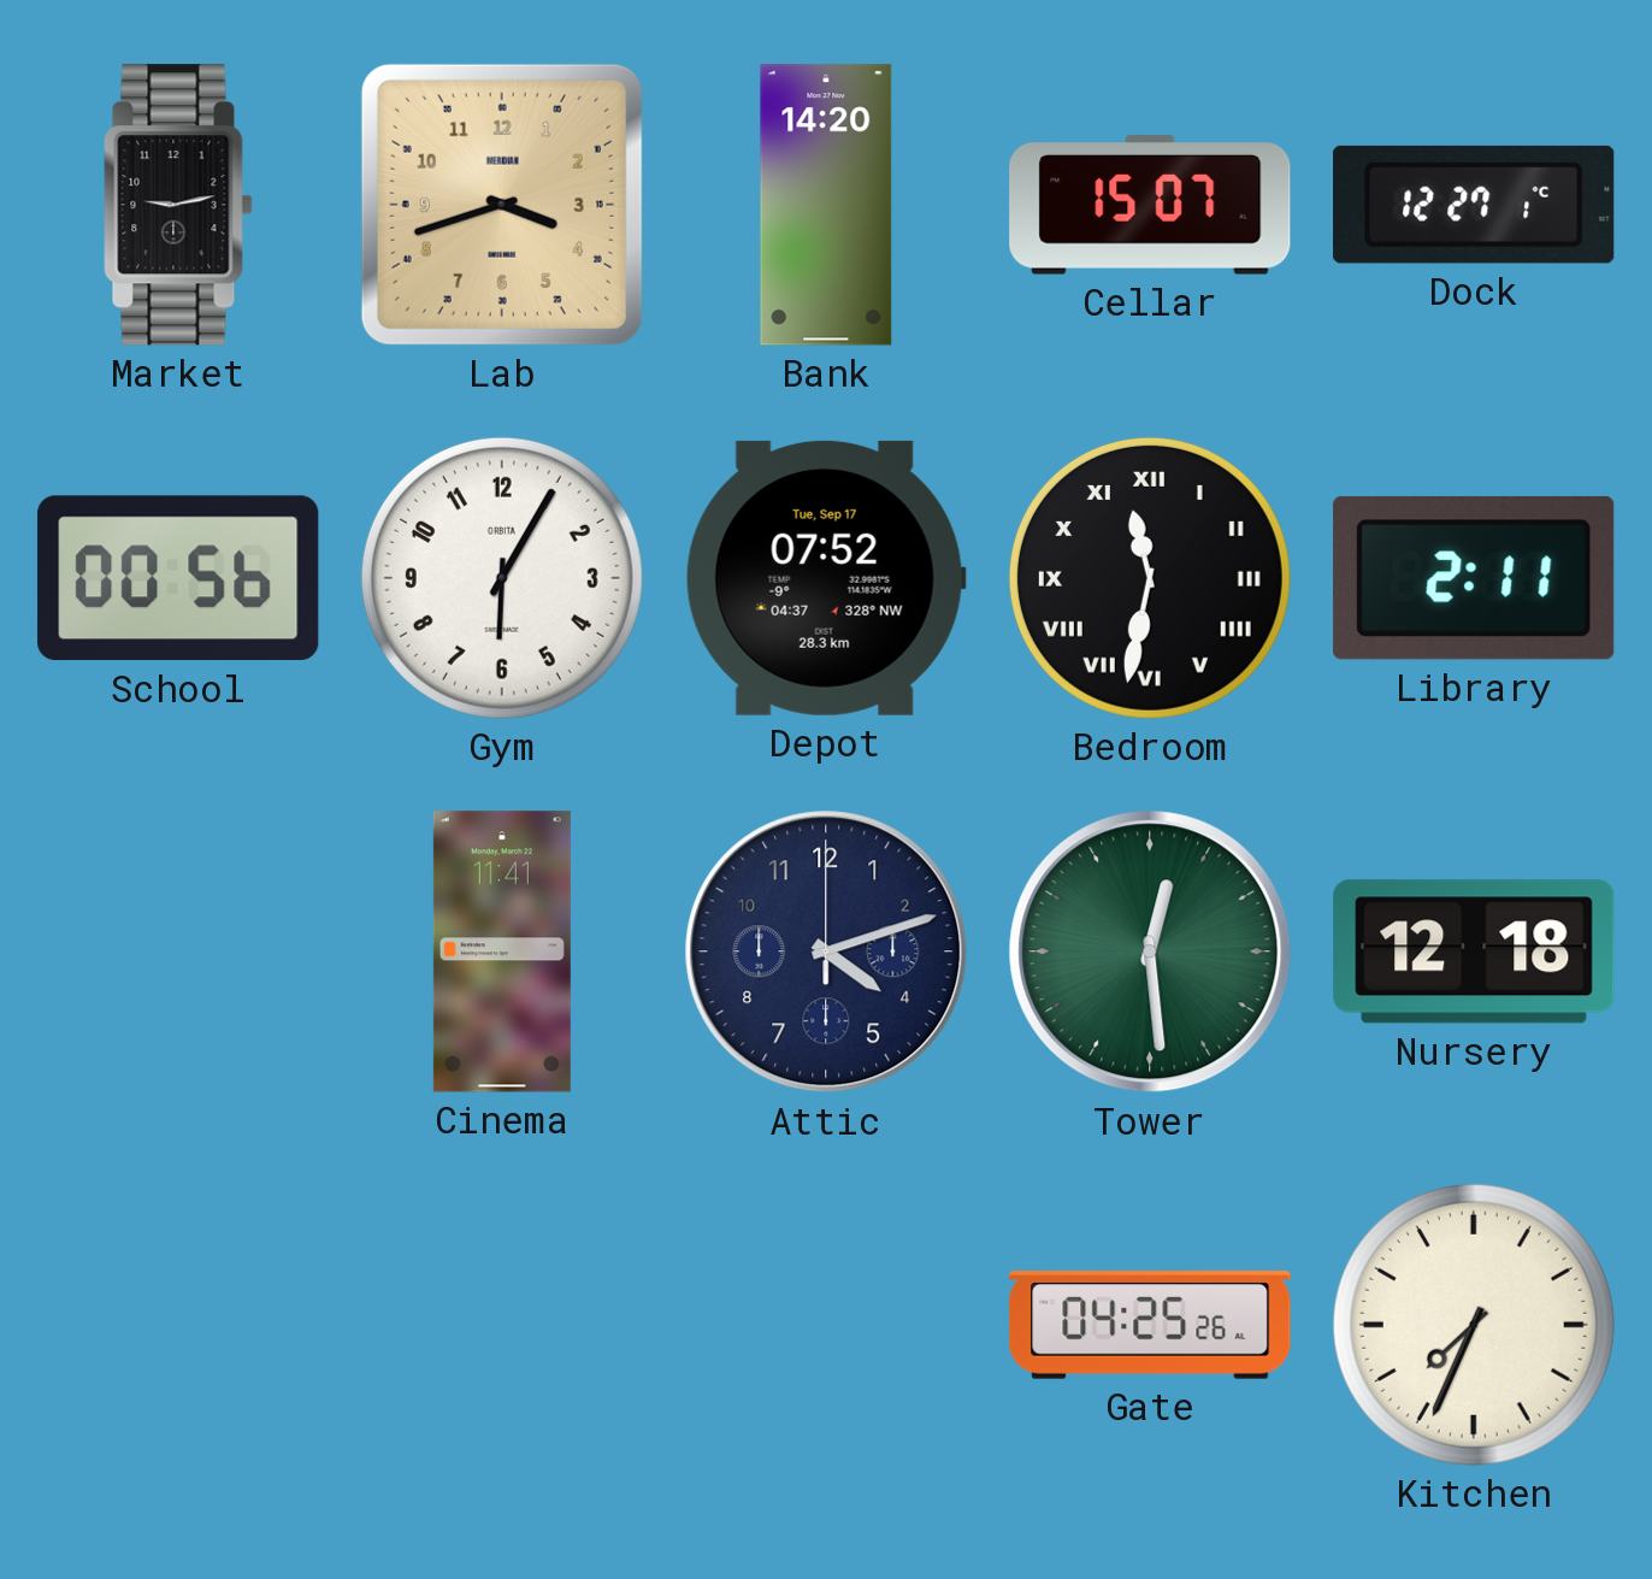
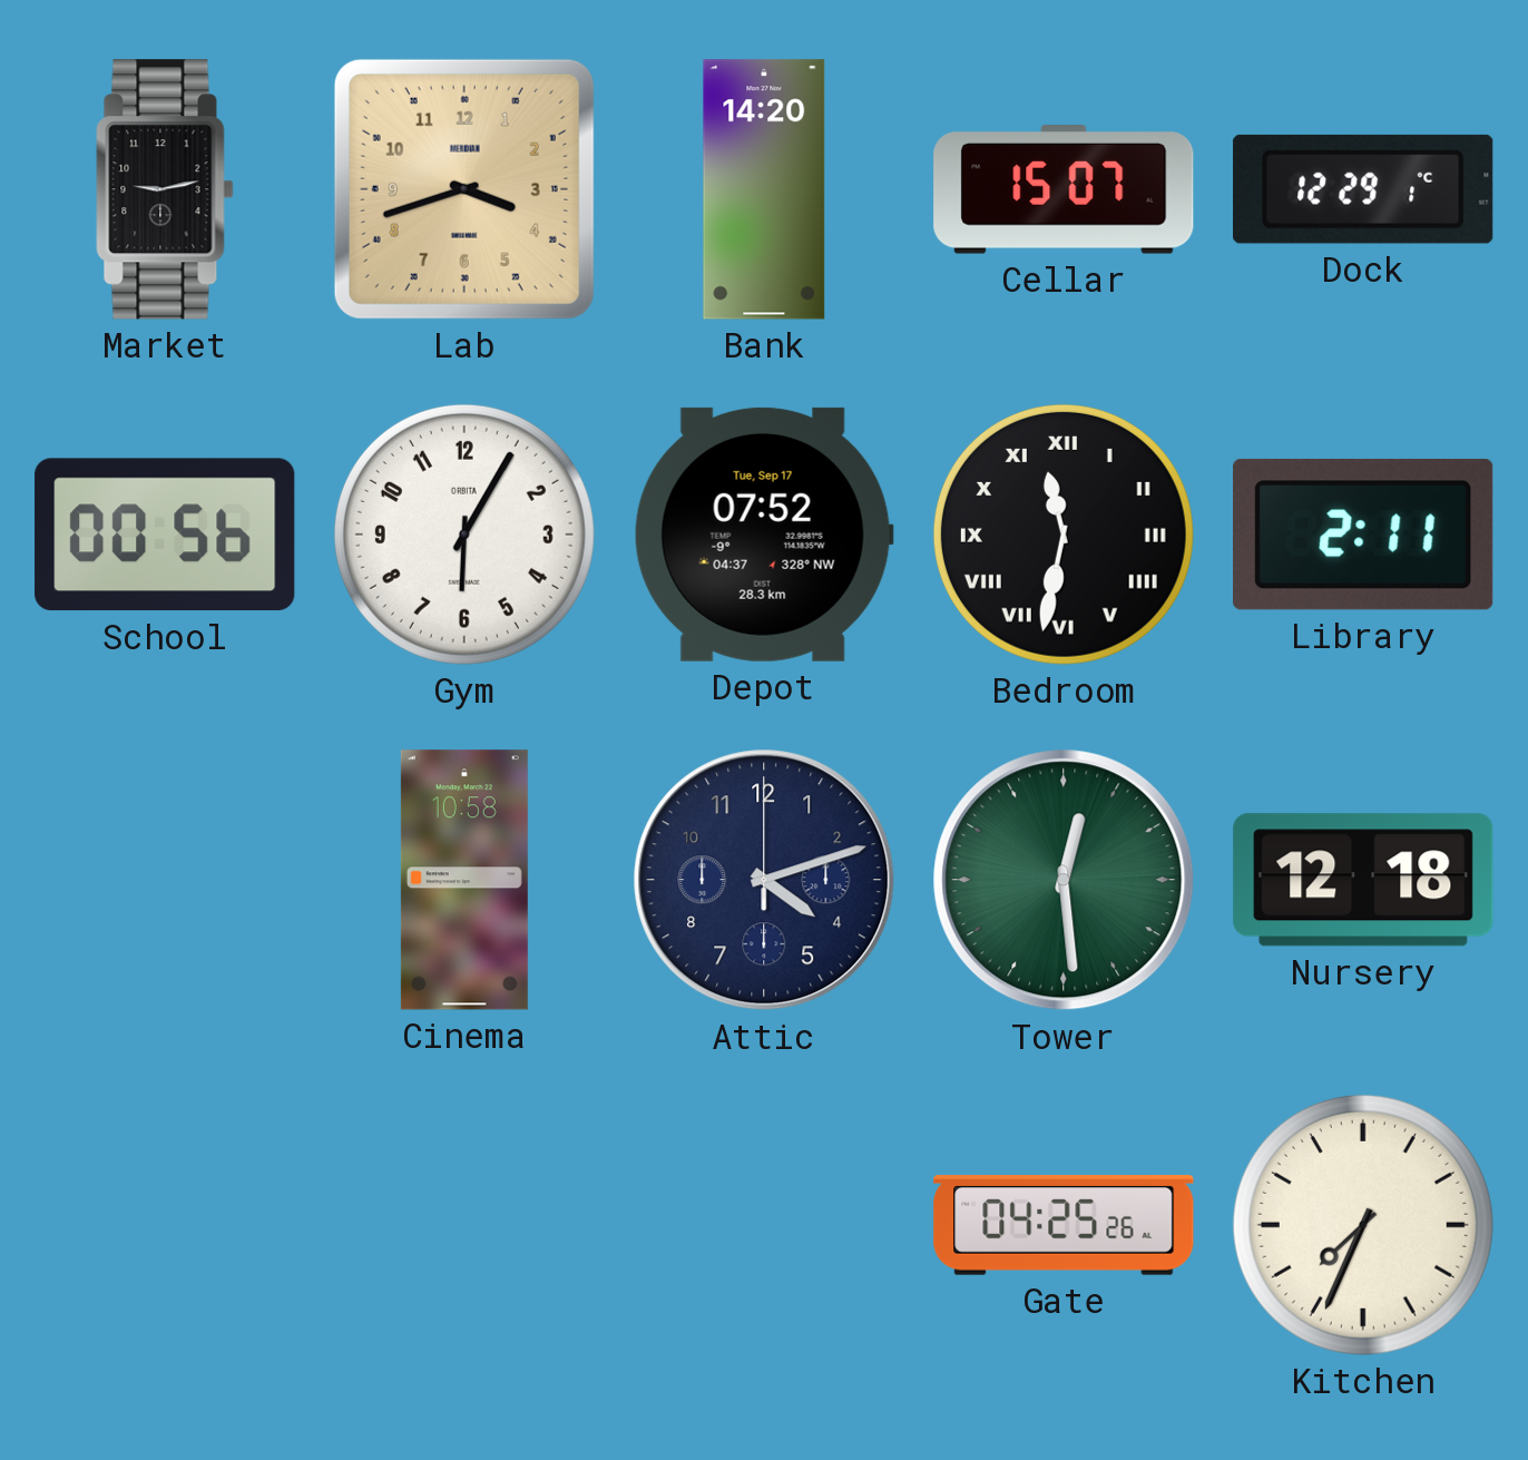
Dock: 12:27 -> 12:29
Cinema: 11:41 -> 10:58
